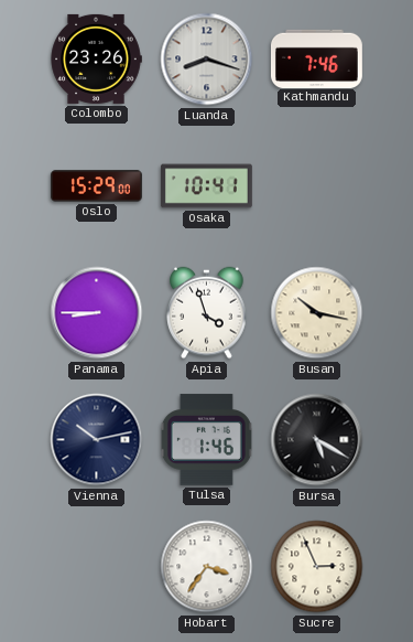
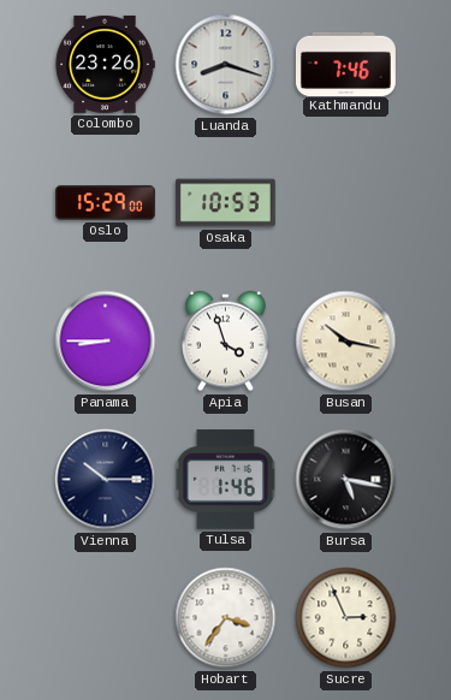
Osaka: 10:41 -> 10:53
Vienna: 10:13 -> 10:15
Bursa: 5:20 -> 5:17
